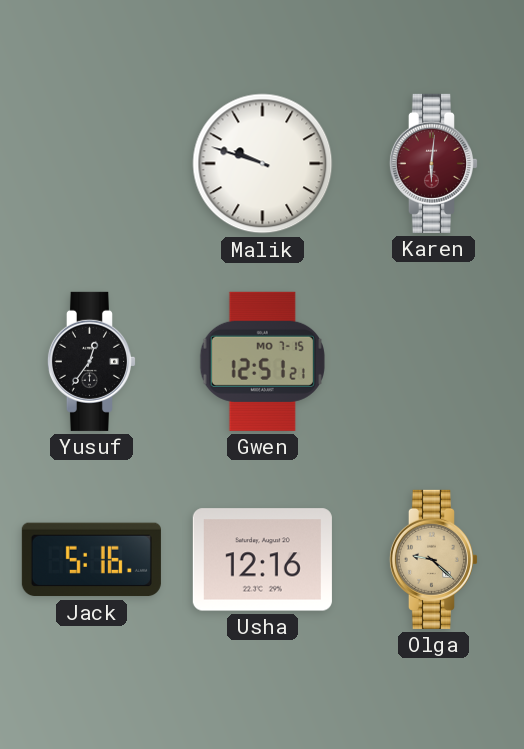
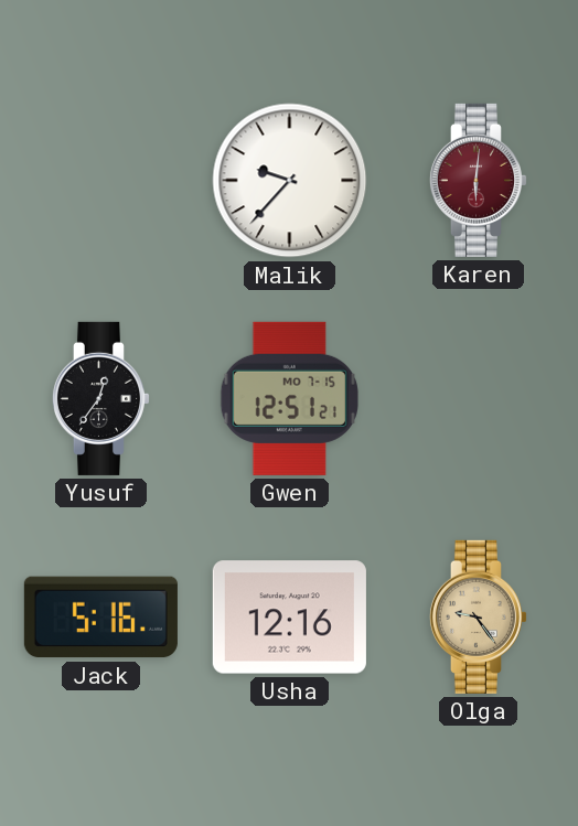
Malik: 9:48 -> 9:37
Olga: 9:22 -> 9:24
